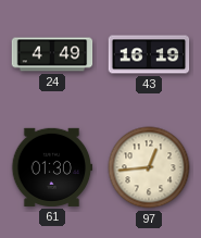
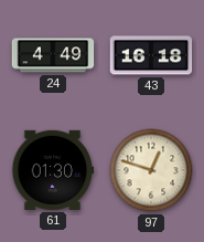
43: 16:19 -> 16:18
97: 12:44 -> 12:48
